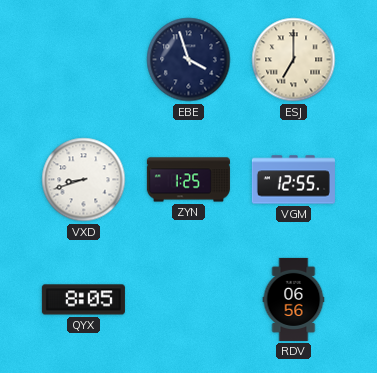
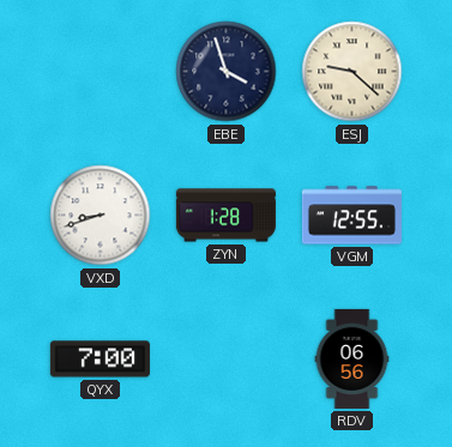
ESJ: 7:00 -> 9:22
ZYN: 1:25 -> 1:28
QYX: 8:05 -> 7:00
